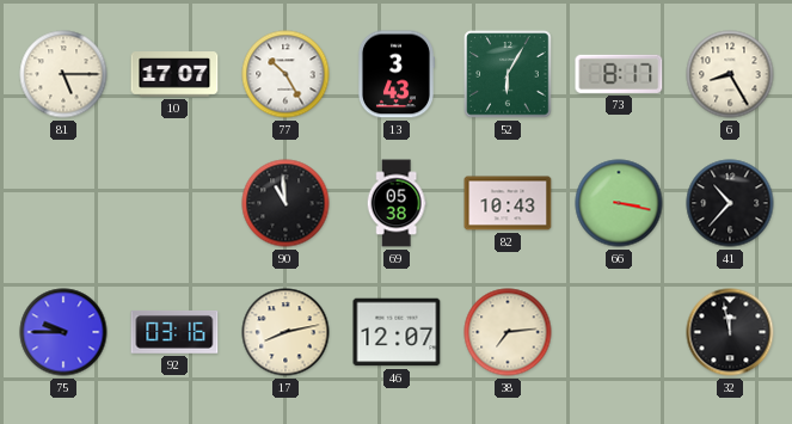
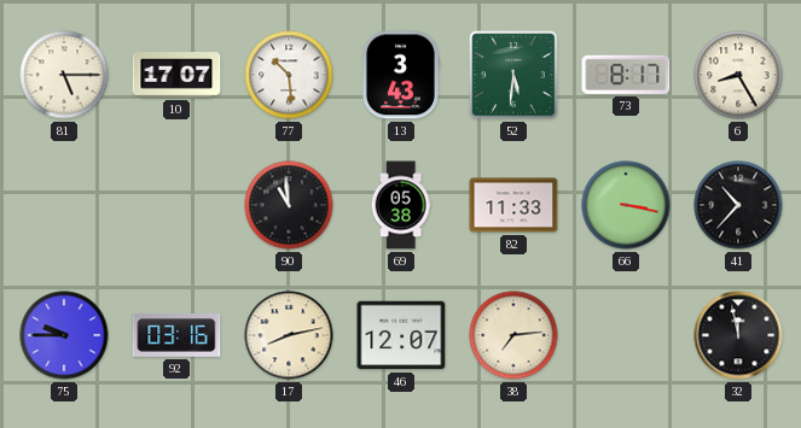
77: 10:25 -> 10:29
52: 6:05 -> 5:31
82: 10:43 -> 11:33
